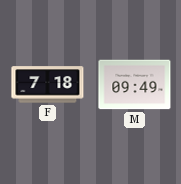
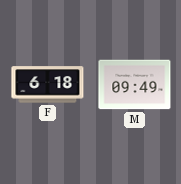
F: 7:18 -> 6:18
